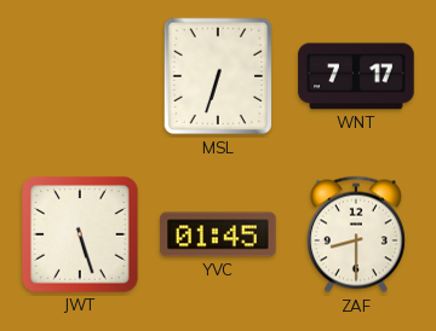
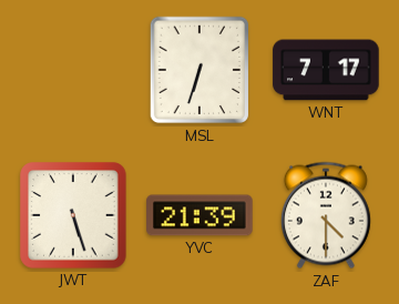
YVC: 01:45 -> 21:39
ZAF: 8:30 -> 4:30
